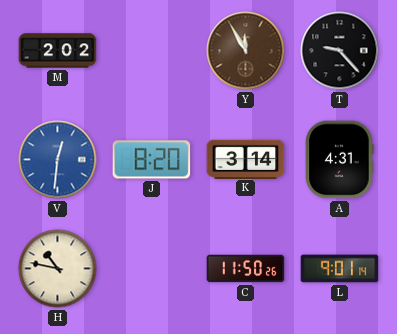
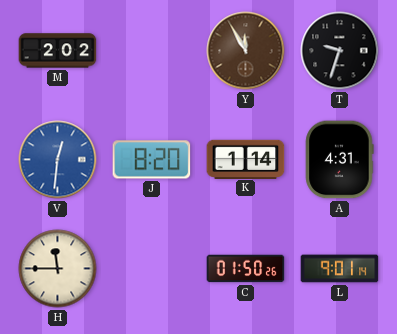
T: 9:23 -> 9:33
K: 3:14 -> 1:14
H: 10:47 -> 11:45
C: 11:50 -> 01:50
